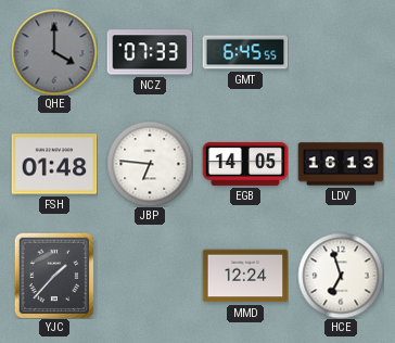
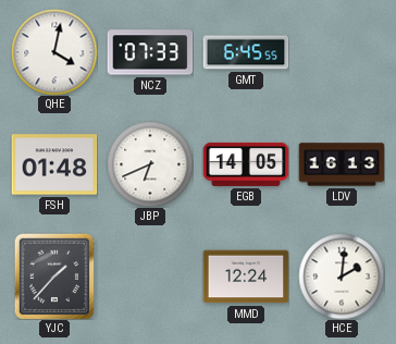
QHE: 4:00 -> 4:02
QHE dial: grey -> white
JBP: 6:46 -> 6:41
HCE: 6:57 -> 2:01
